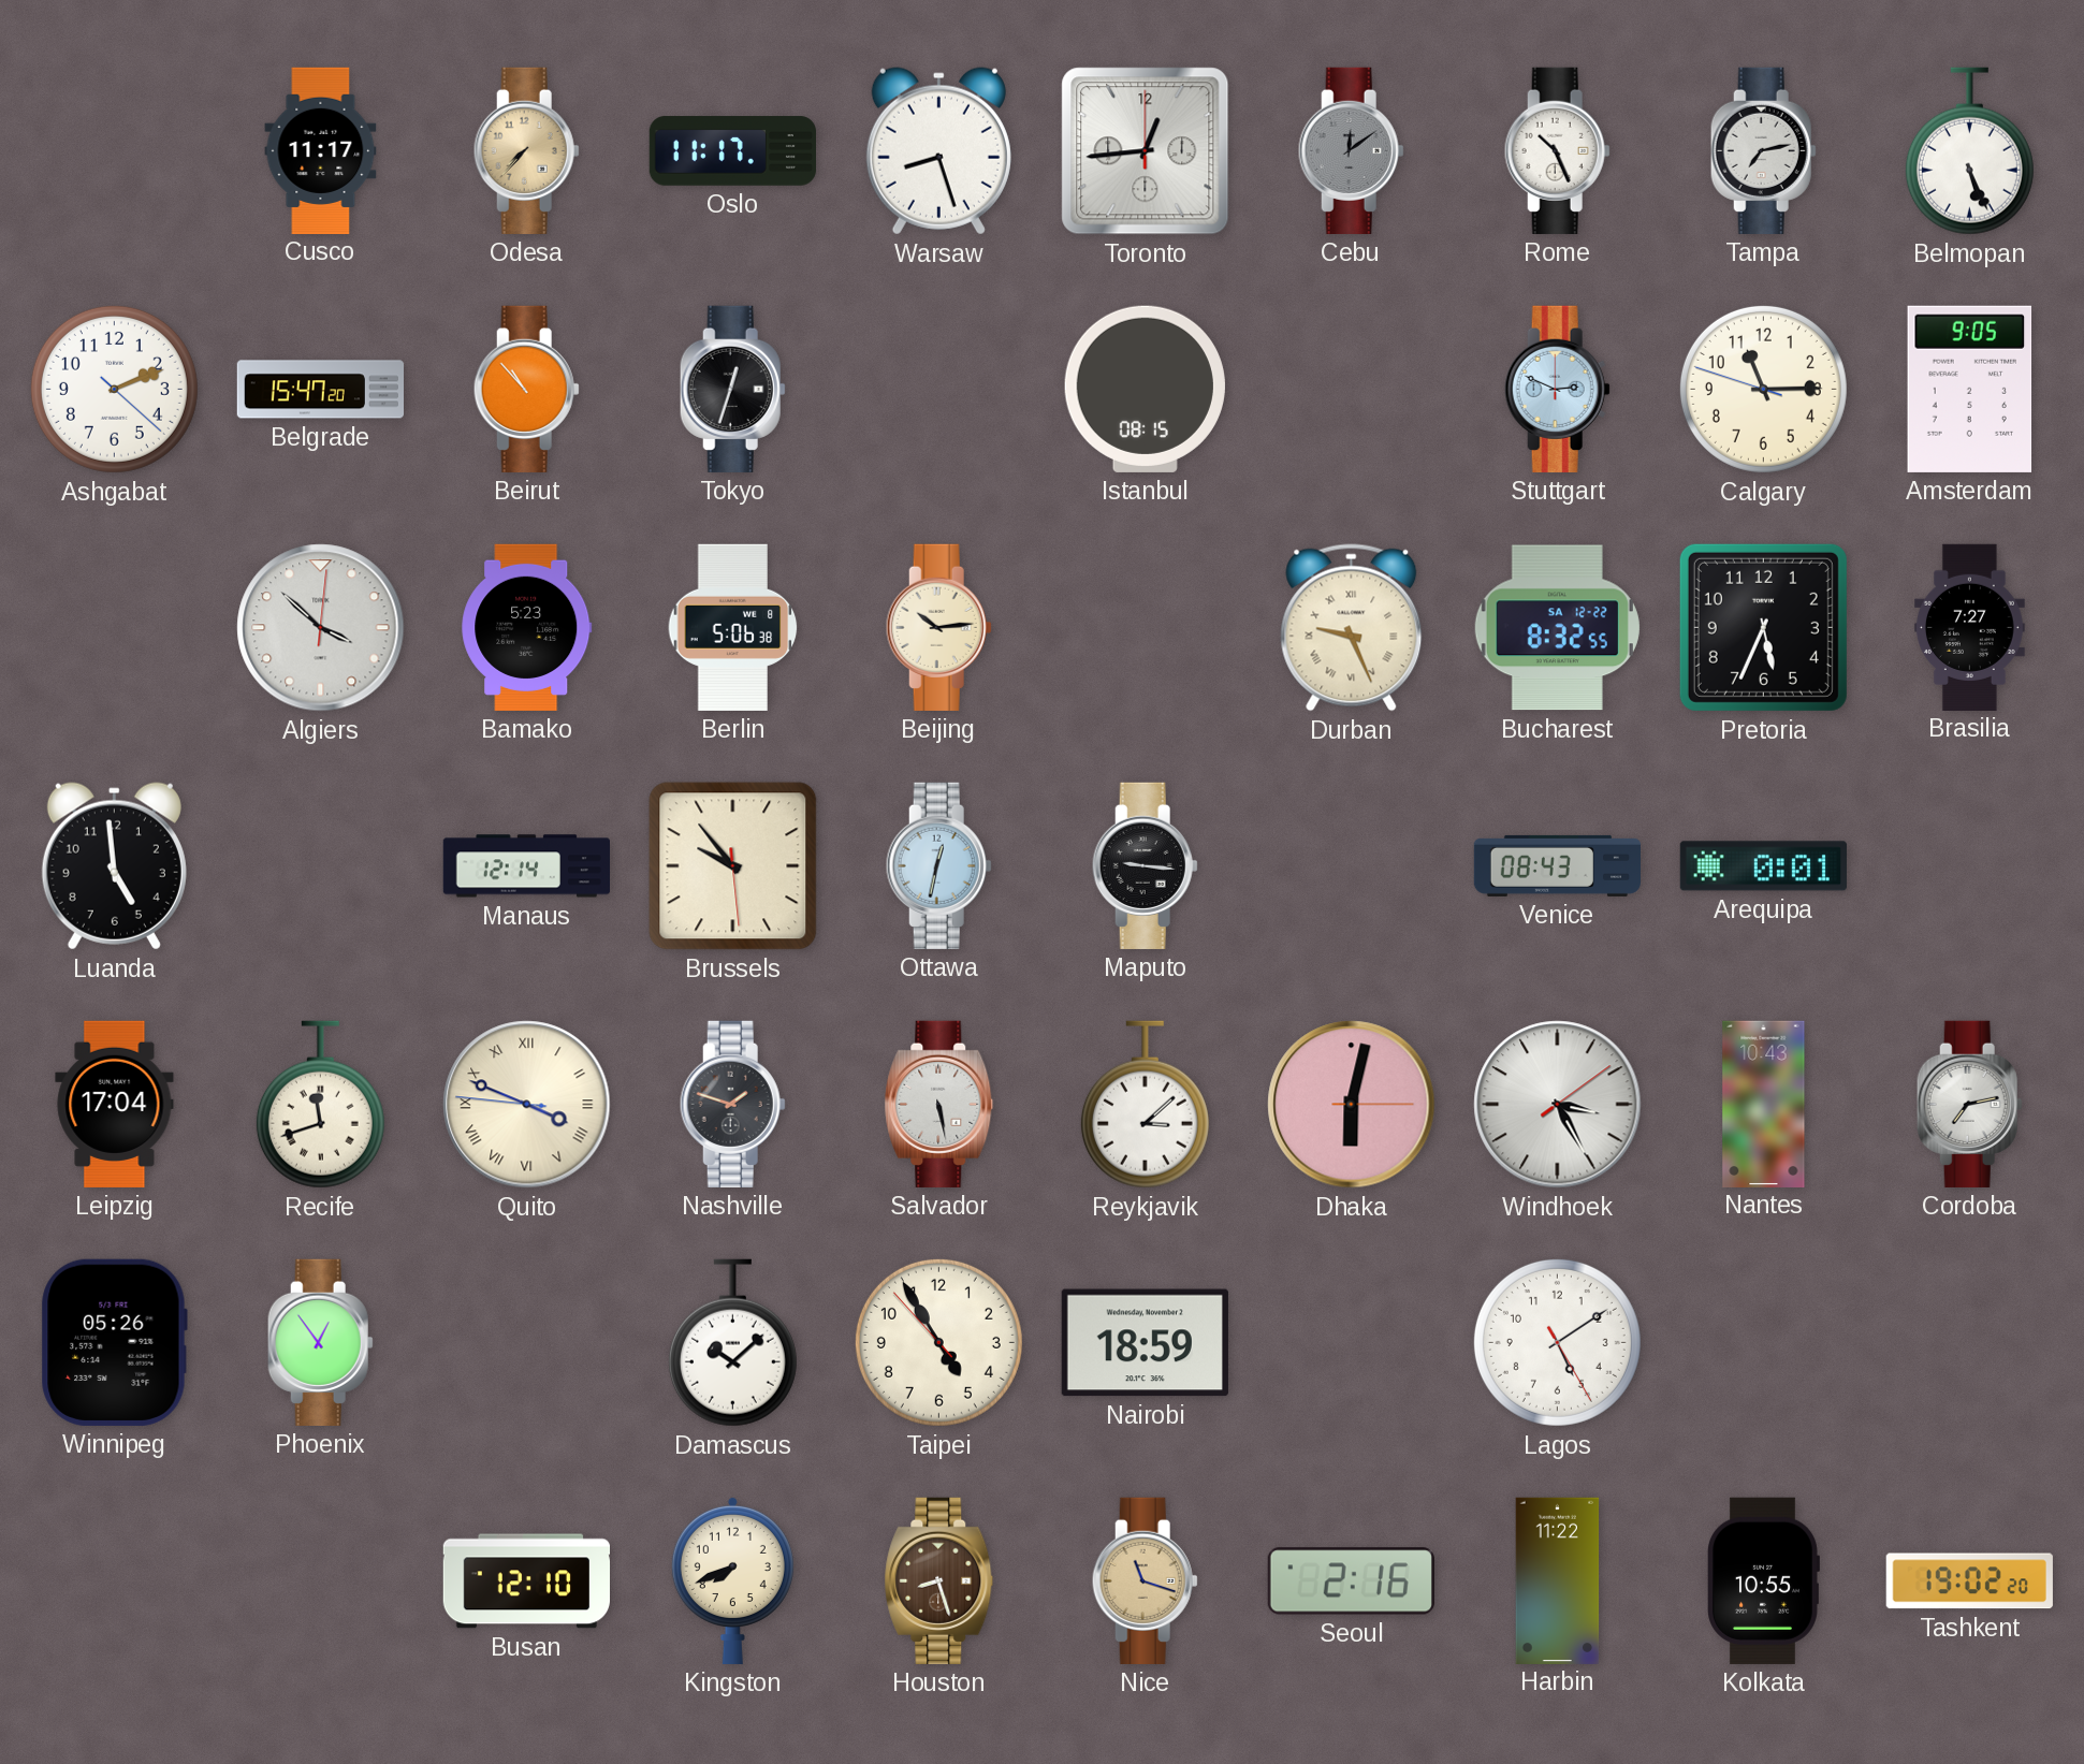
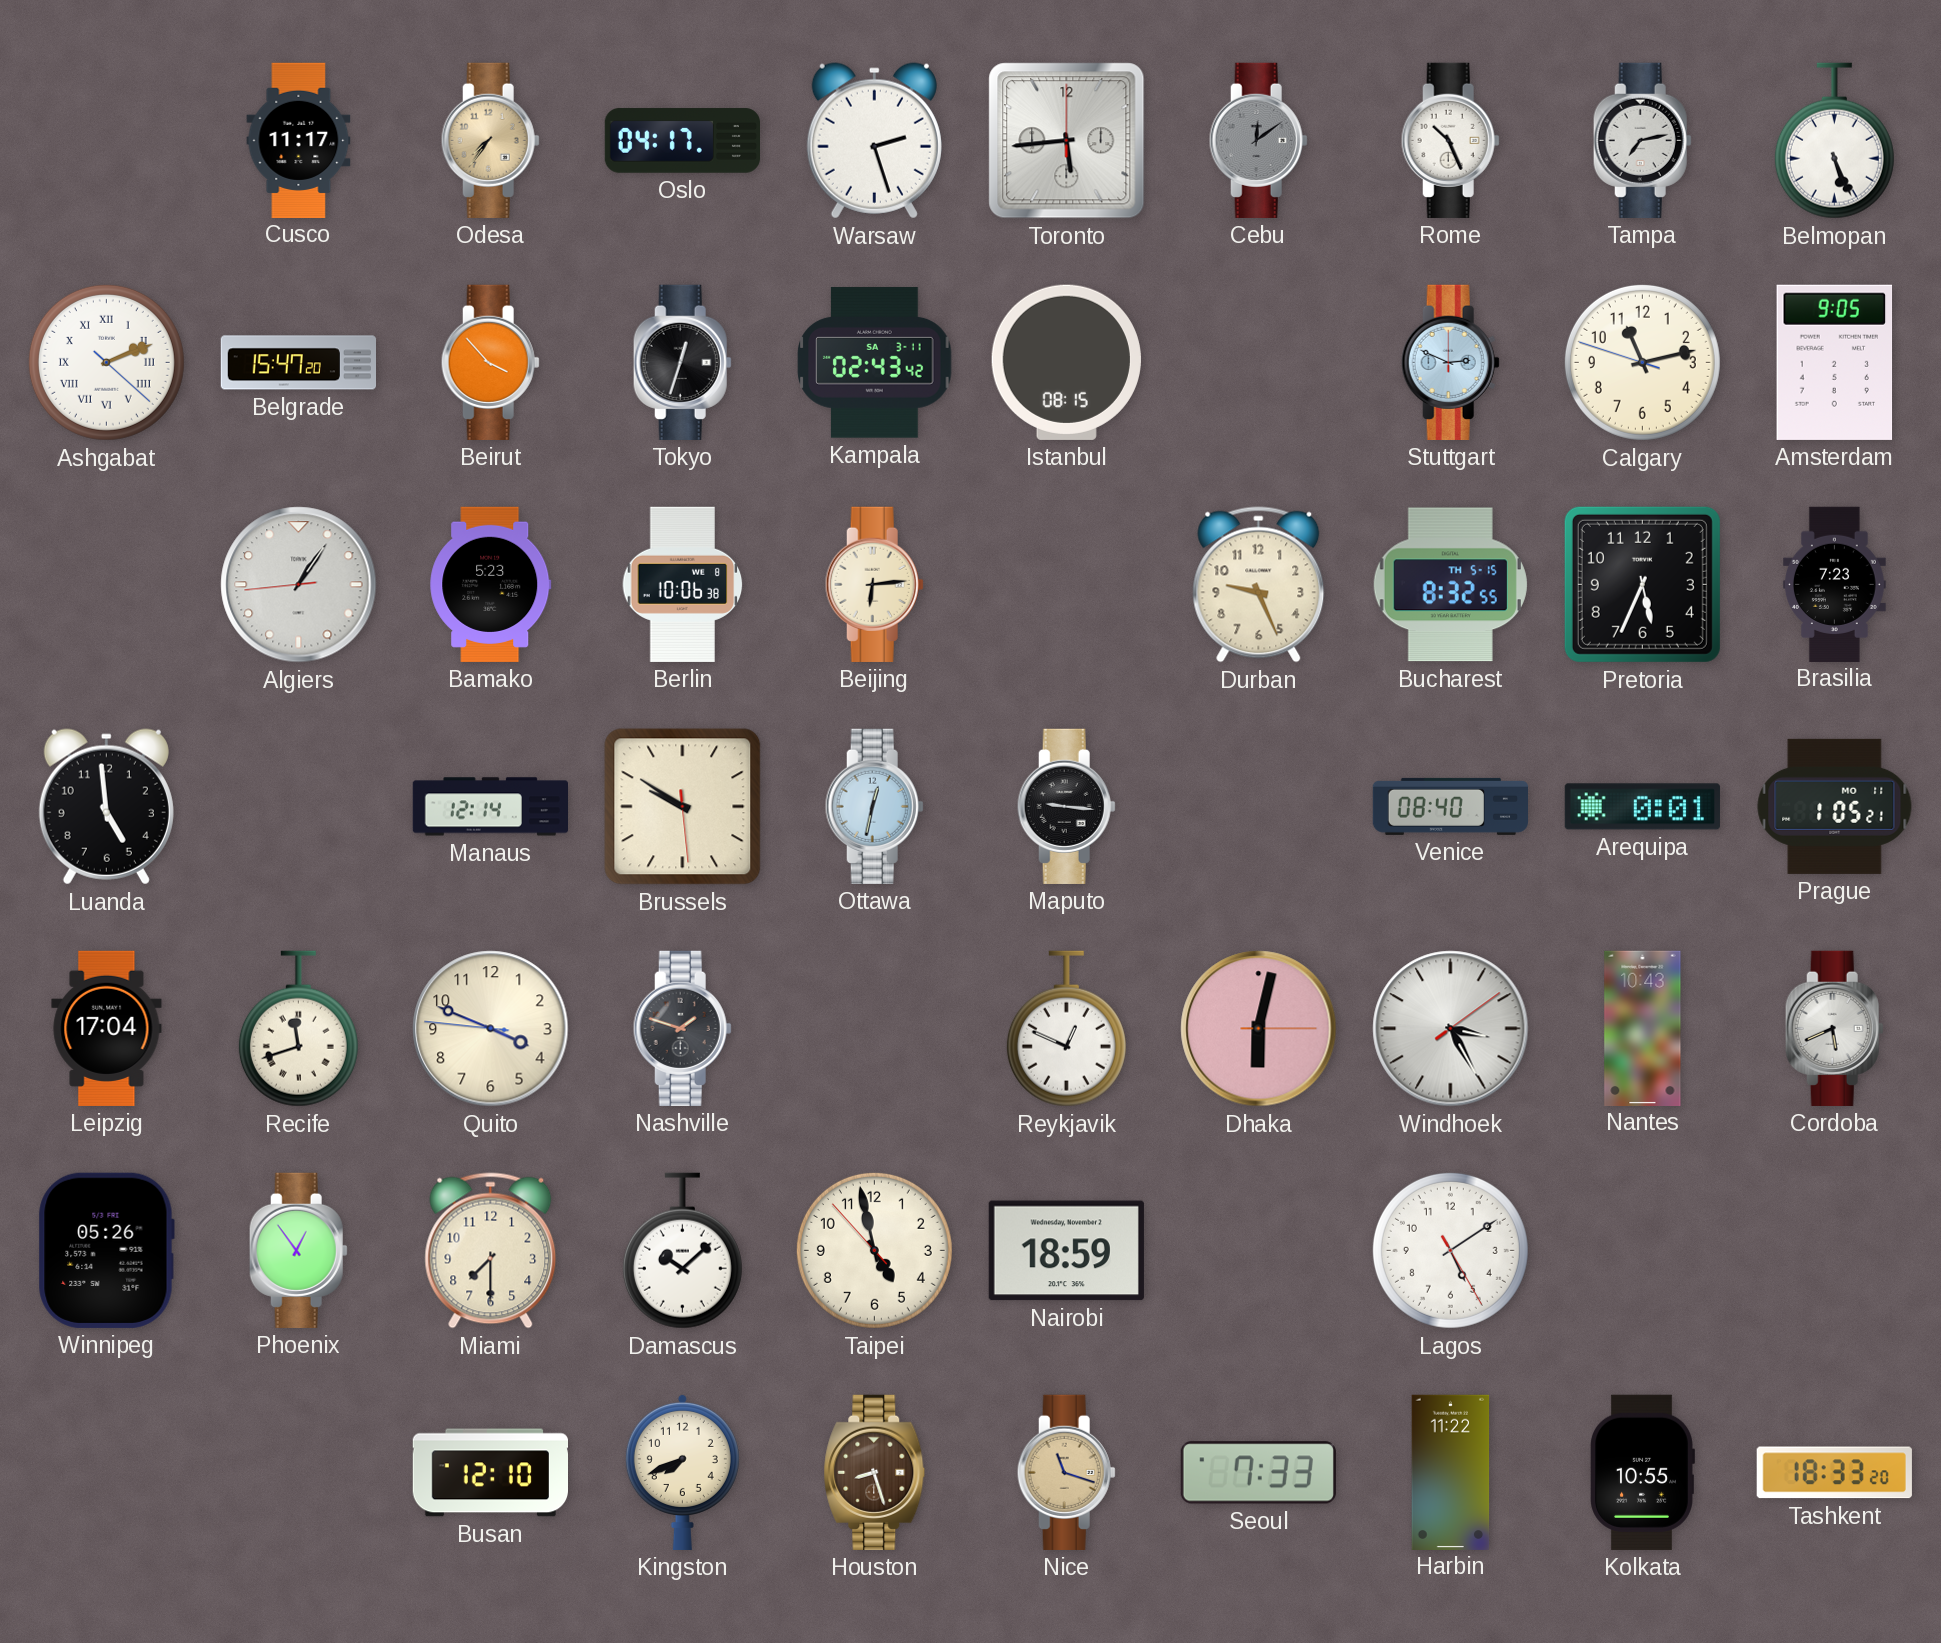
Odesa: 7:37 -> 7:36
Oslo: 11:17 -> 04:17
Warsaw: 8:27 -> 2:27
Toronto: 12:44 -> 5:44
Ashgabat numerals: Arabic -> Roman
Beirut: 10:53 -> 3:53
Kampala: none -> 02:43
Calgary: 11:14 -> 11:12
Algiers: 3:52 -> 1:05
Berlin: 5:06 -> 10:06
Beijing: 10:14 -> 6:14
Durban numerals: Roman -> Arabic
Bucharest date: SA 12-22 -> TH 5-15
Brasilia: 7:27 -> 7:23
Brussels: 9:53 -> 9:50
Venice: 08:43 -> 08:40
Prague: none -> 1:05
Quito numerals: Roman -> Arabic
Salvador: 5:28 -> none
Reykjavik: 3:08 -> 12:49
Cordoba: 7:13 -> 5:41
Miami: none -> 7:30
Taipei: 4:54 -> 4:57
Seoul: 2:16 -> 7:33
Tashkent: 19:02 -> 18:33
